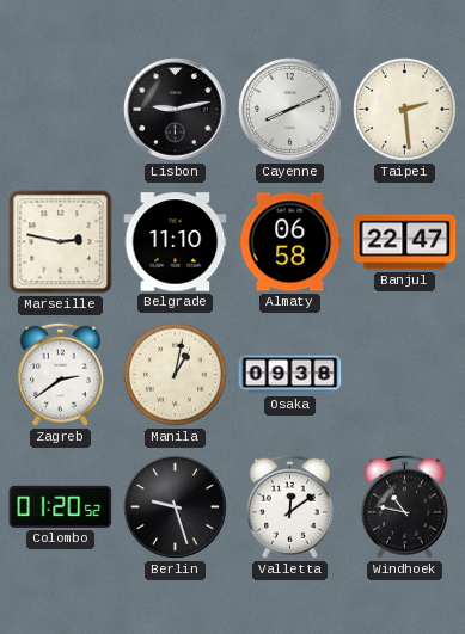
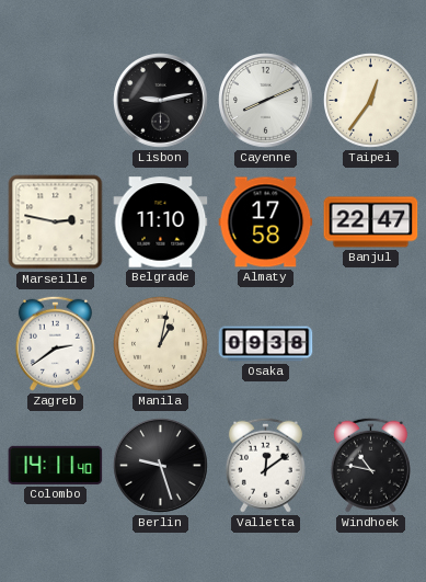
Taipei: 2:29 -> 12:36
Almaty: 06:58 -> 17:58
Colombo: 01:20 -> 14:11
